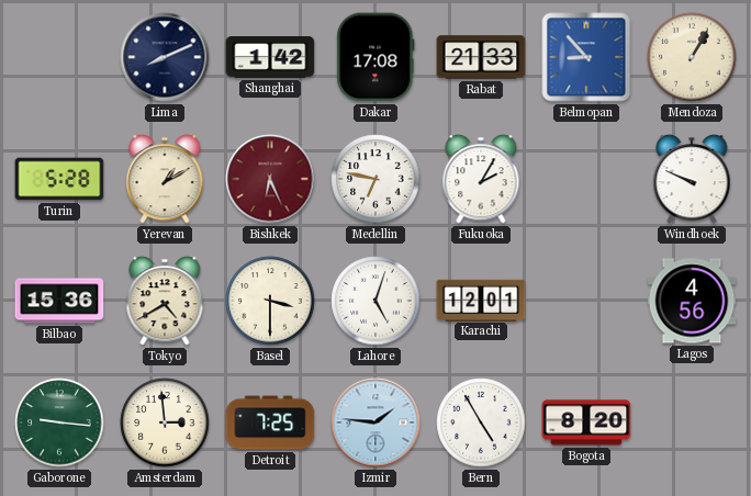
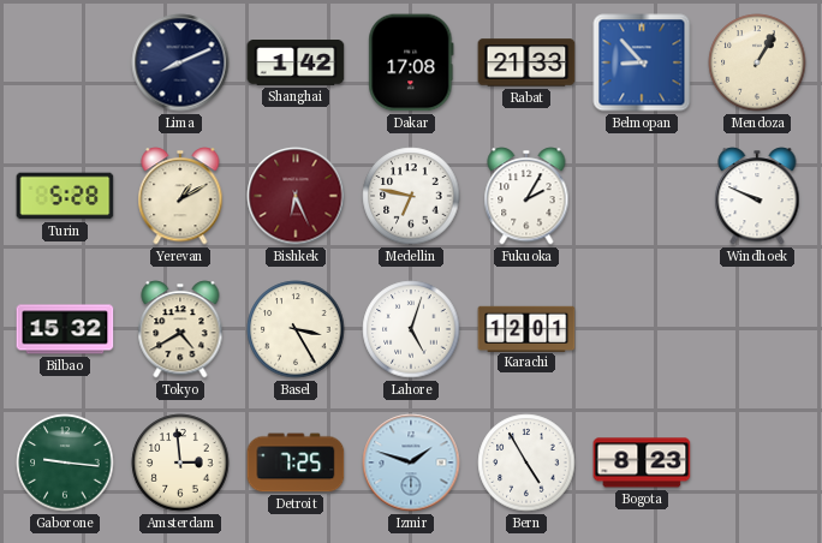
Bilbao: 15:36 -> 15:32
Basel: 3:30 -> 3:25
Lagos: 4:56 -> none
Izmir: 1:46 -> 1:48
Bogota: 8:20 -> 8:23
